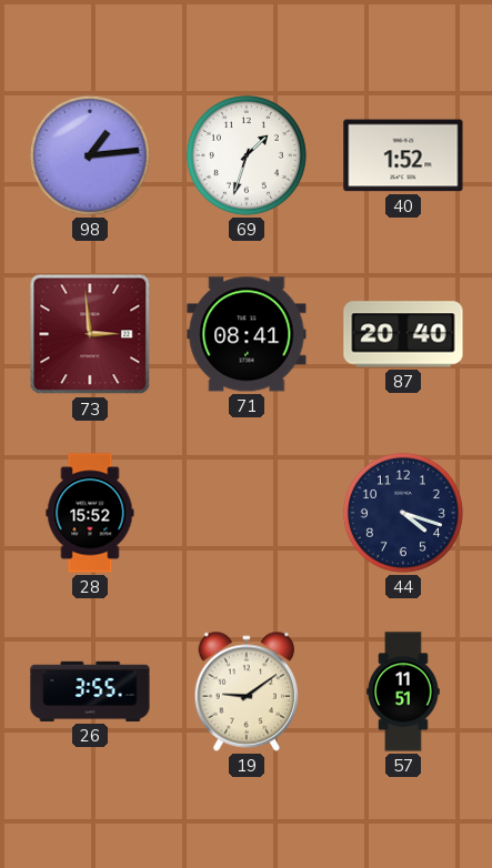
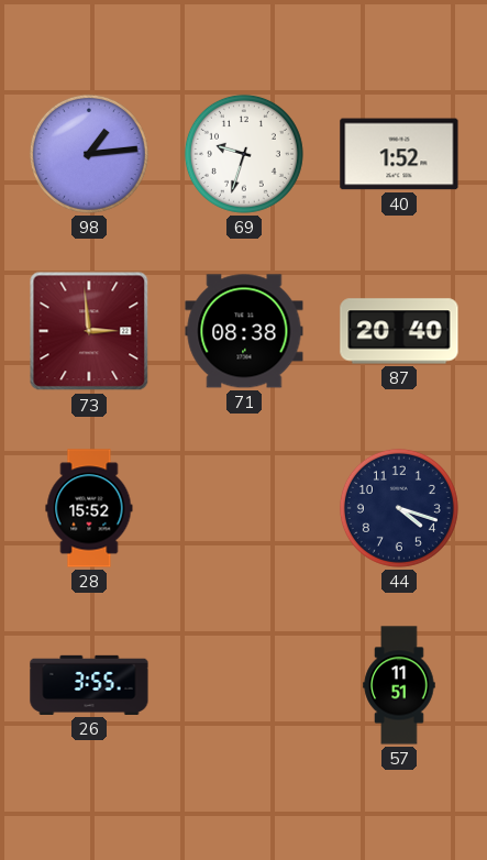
69: 1:33 -> 9:33
71: 08:41 -> 08:38
19: 9:09 -> none
